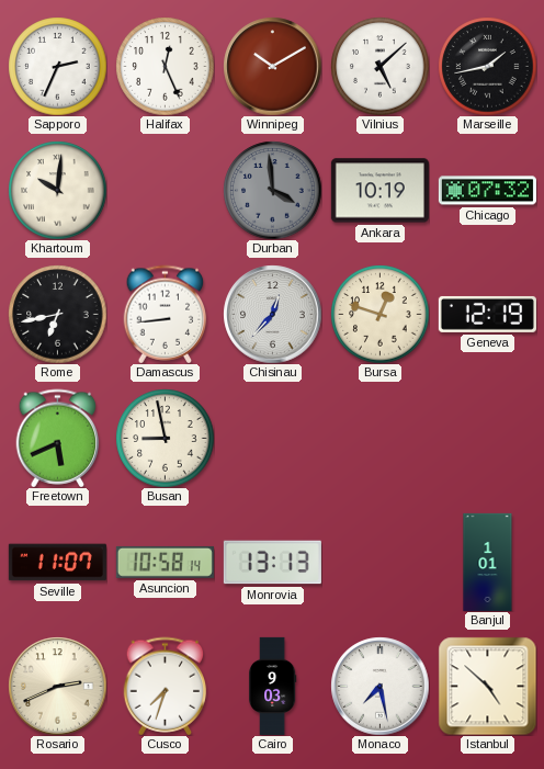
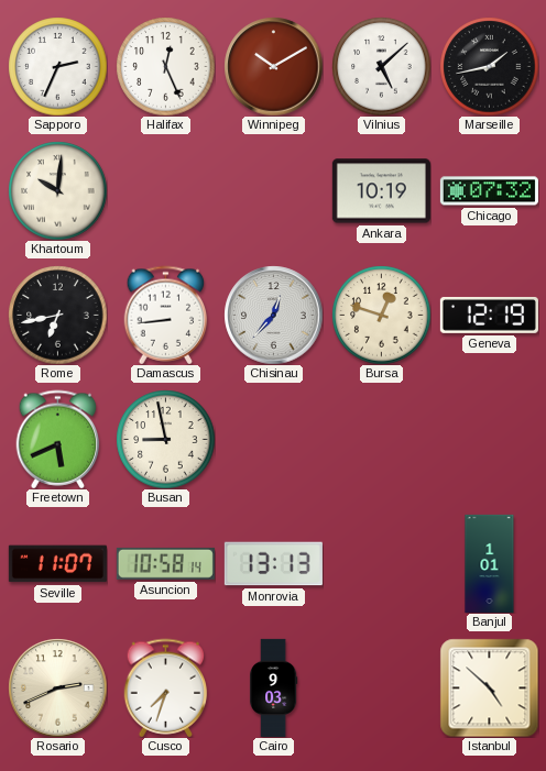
Durban: 3:59 -> none
Monaco: 7:28 -> none
